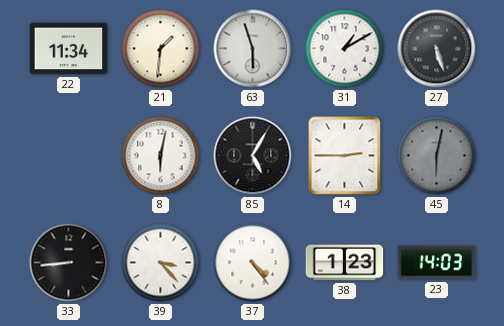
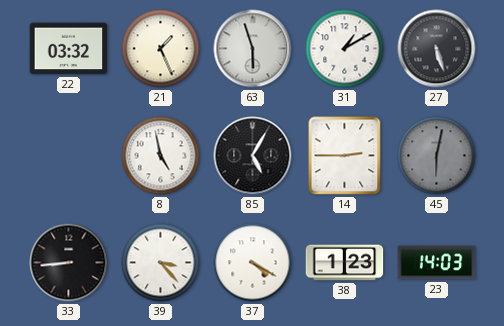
22: 11:34 -> 03:32
21: 1:31 -> 1:26
8: 6:02 -> 4:58
37: 4:24 -> 4:20
